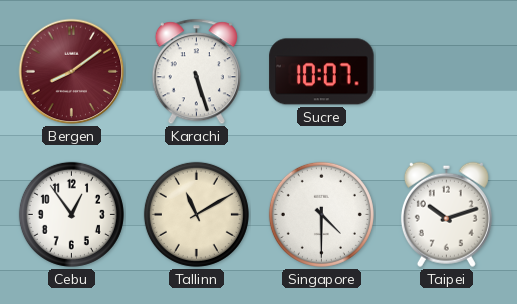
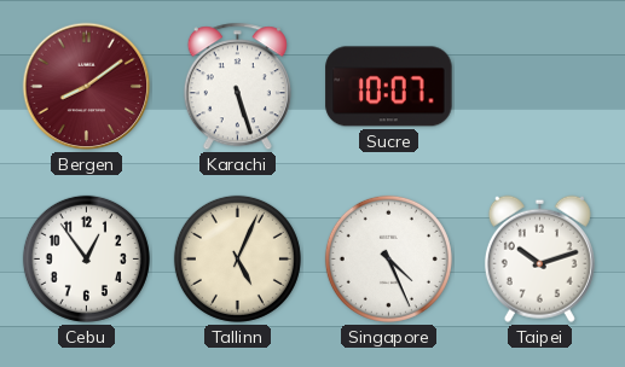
Tallinn: 11:10 -> 5:04
Singapore: 4:30 -> 4:26
